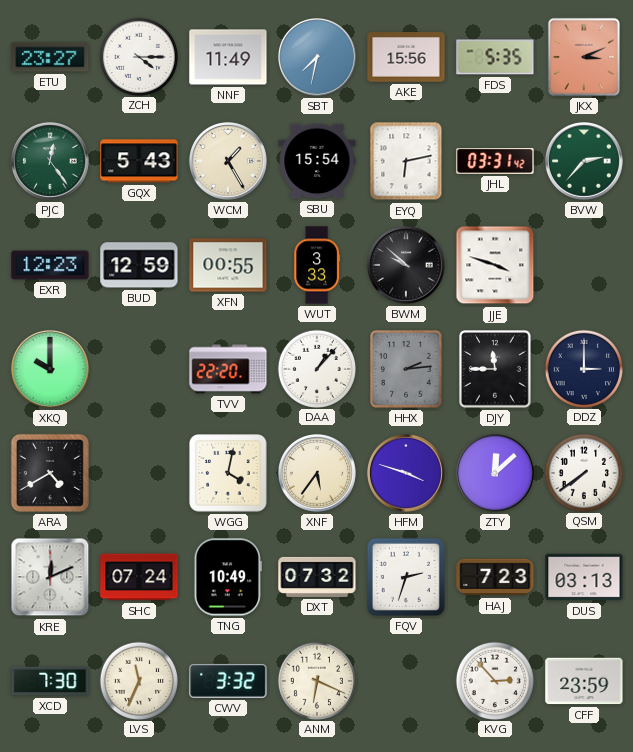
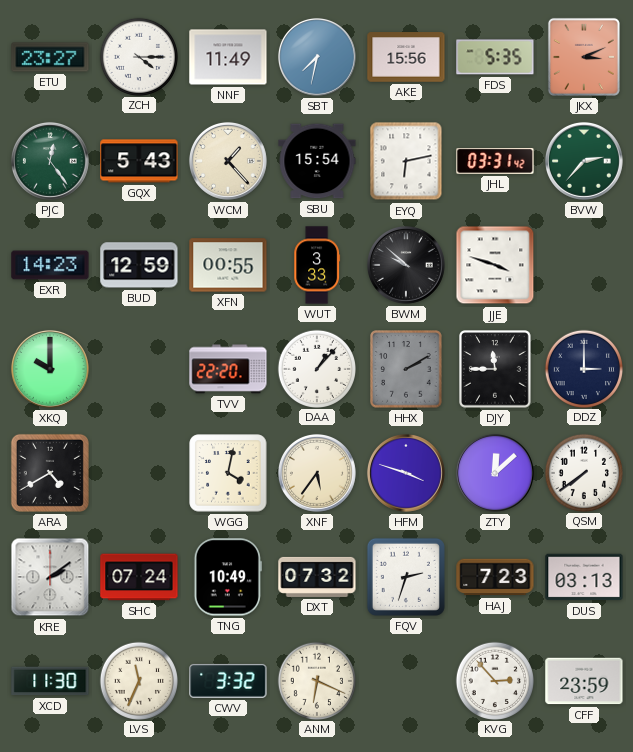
WCM: 1:25 -> 1:23
EXR: 12:23 -> 14:23
HHX: 2:14 -> 2:10
KRE: 12:11 -> 2:09
XCD: 7:30 -> 11:30
